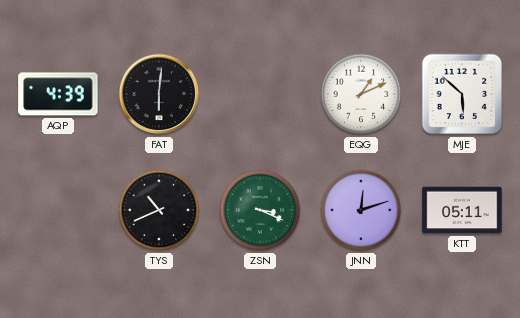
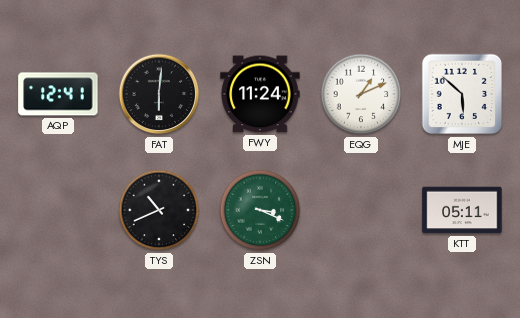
AQP: 4:39 -> 12:41
FWY: none -> 11:24
JNN: 12:12 -> none
